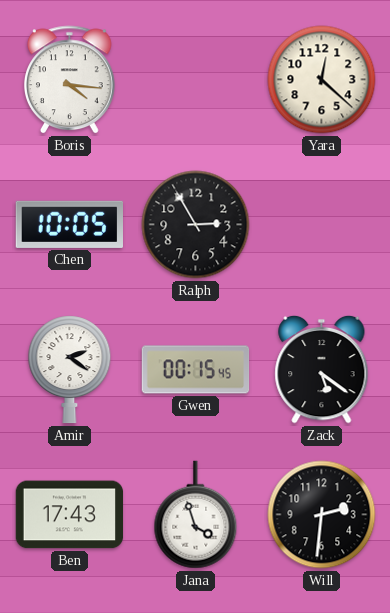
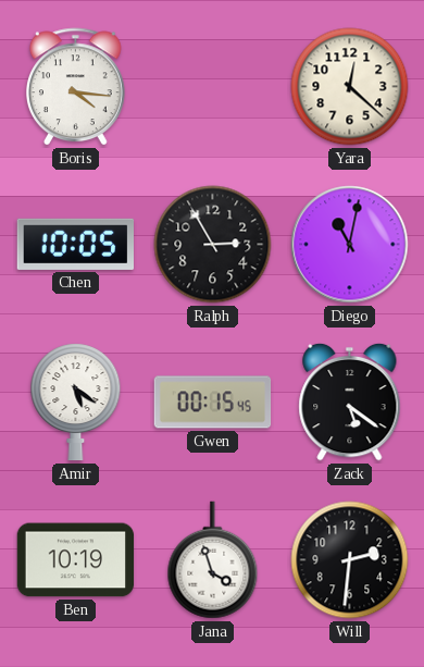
Diego: none -> 11:02
Amir: 2:21 -> 5:21
Ben: 17:43 -> 10:19
